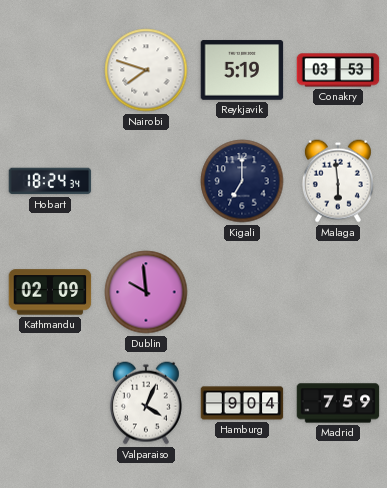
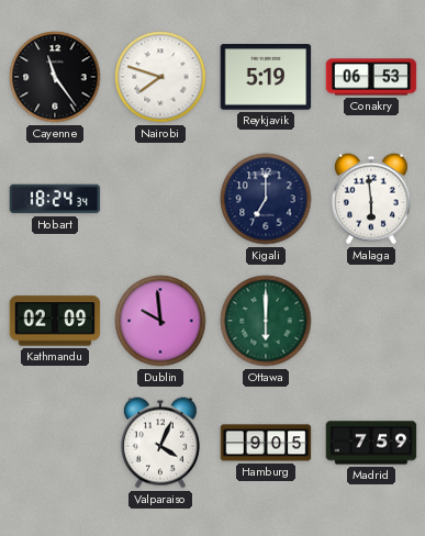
Cayenne: none -> 11:24
Conakry: 03:53 -> 06:53
Ottawa: none -> 6:00
Hamburg: 9:04 -> 9:05
